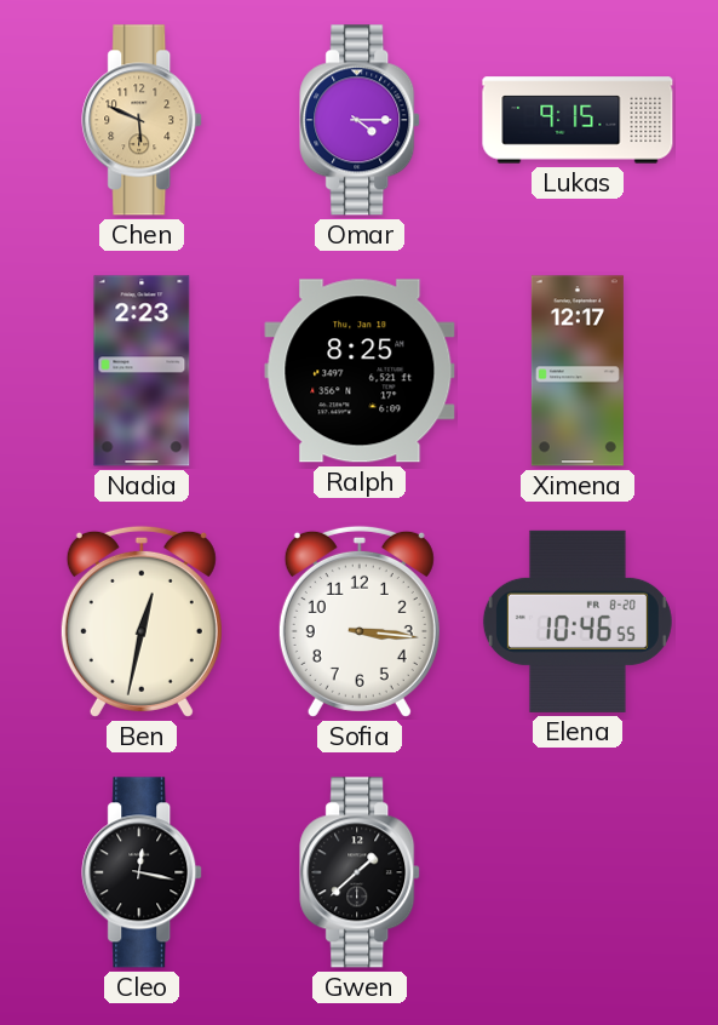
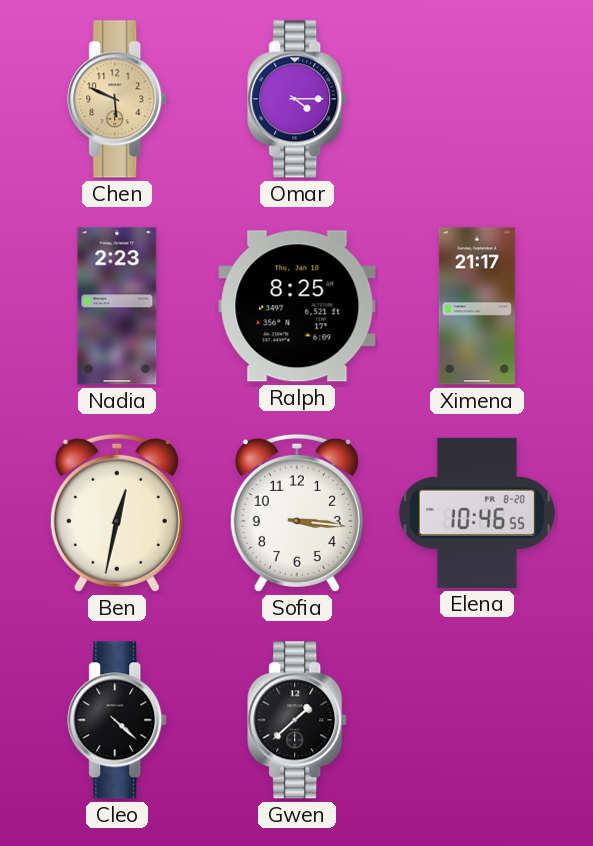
Lukas: 9:15 -> none
Ximena: 12:17 -> 21:17
Cleo: 12:17 -> 4:22
